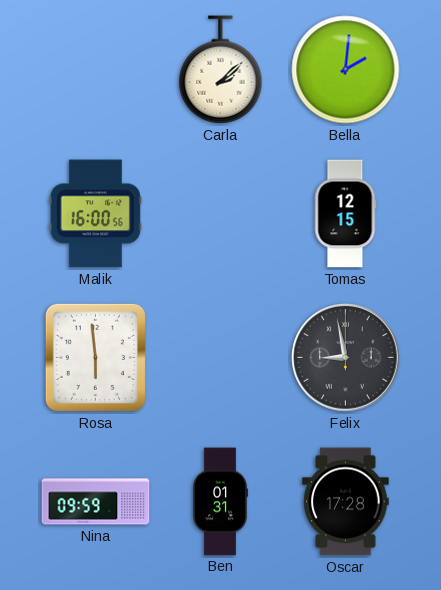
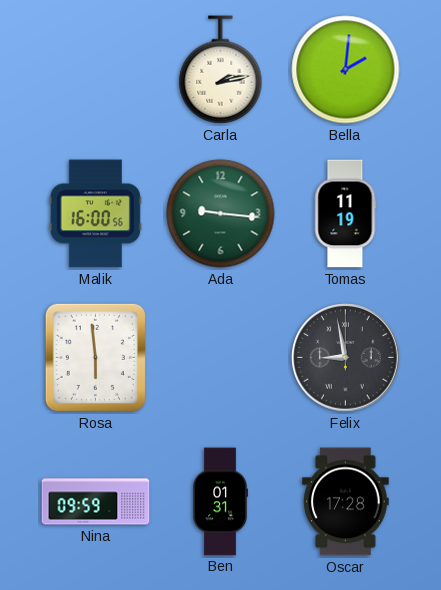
Carla: 2:08 -> 2:13
Ada: none -> 9:16
Tomas: 12:15 -> 11:19
